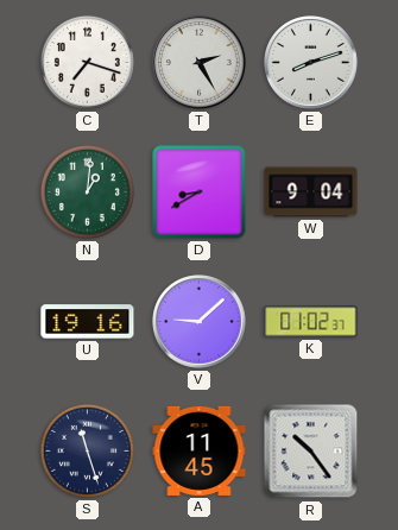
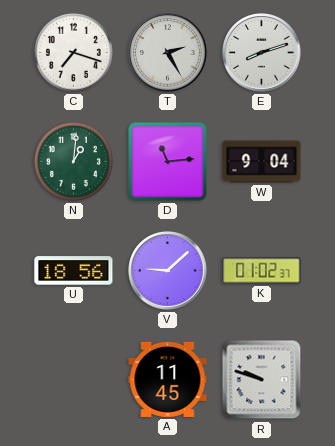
D: 8:40 -> 11:14
U: 19:16 -> 18:56
S: 11:27 -> none
R: 10:24 -> 9:48
